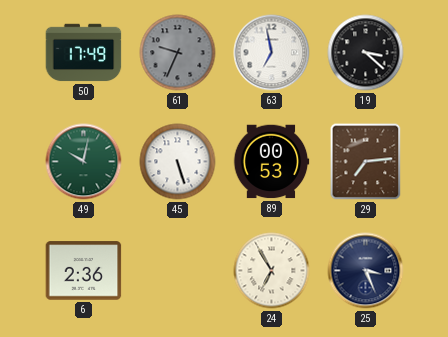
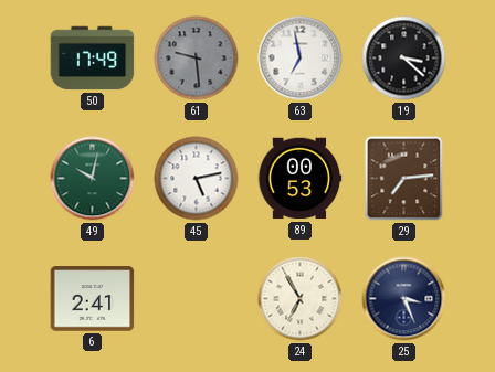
61: 9:34 -> 9:29
45: 5:27 -> 5:13
6: 2:36 -> 2:41
